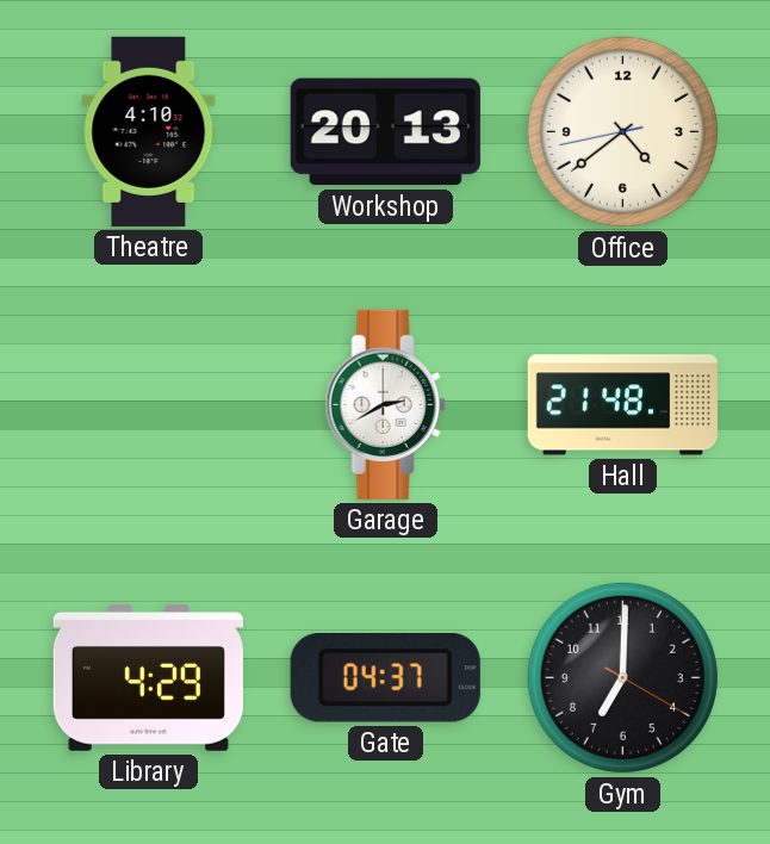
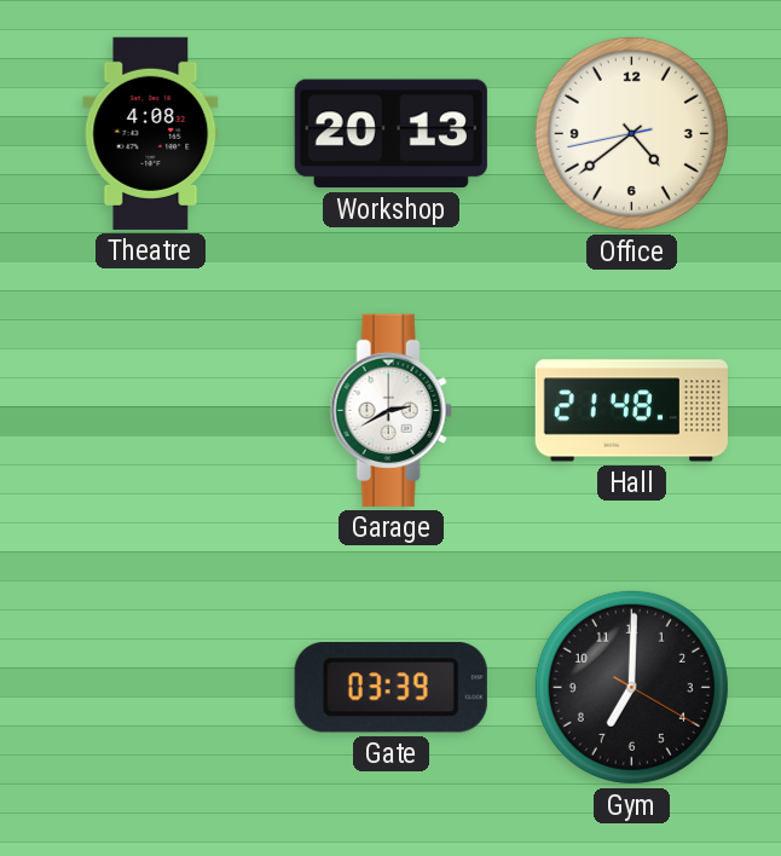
Theatre: 4:10 -> 4:08
Library: 4:29 -> none
Gate: 04:37 -> 03:39
